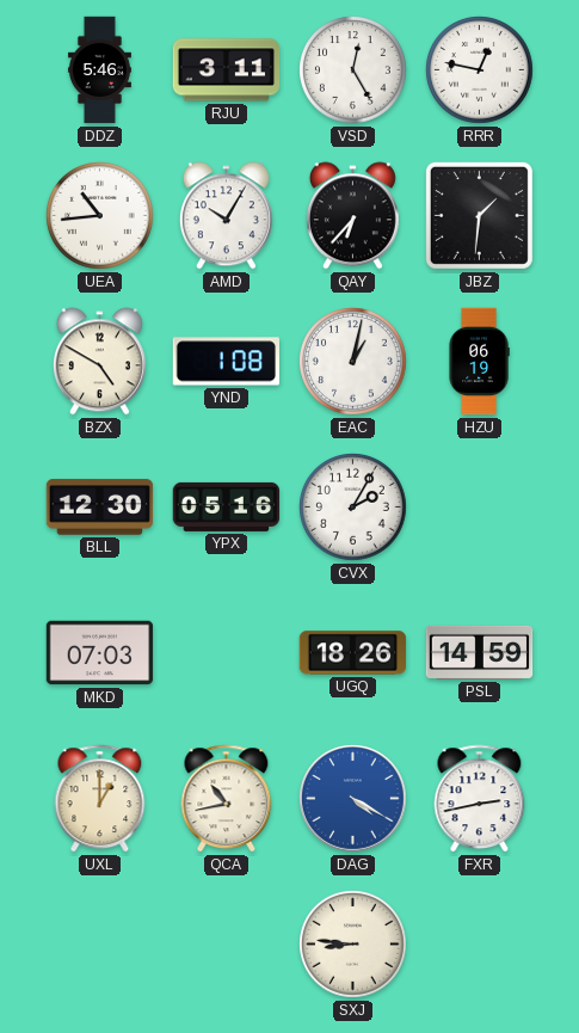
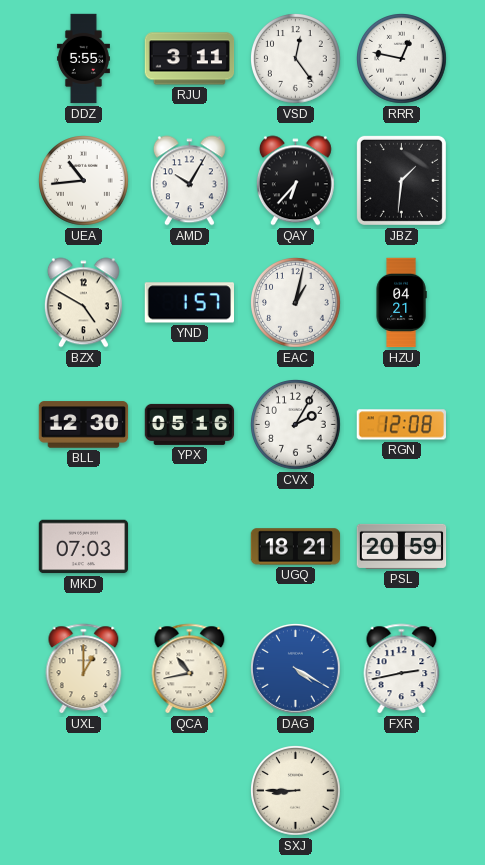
DDZ: 5:46 -> 5:55
VSD: 12:25 -> 12:24
YND: 1:08 -> 1:57
HZU: 06:19 -> 04:21
RGN: none -> 12:08
UGQ: 18:26 -> 18:21
PSL: 14:59 -> 20:59
SXJ: 8:46 -> 8:45
